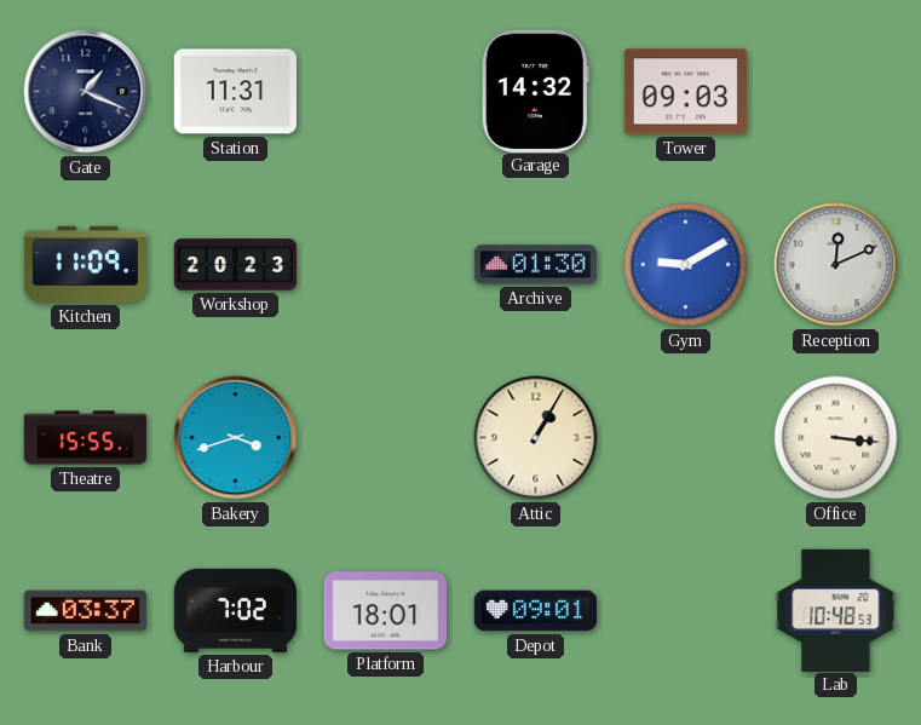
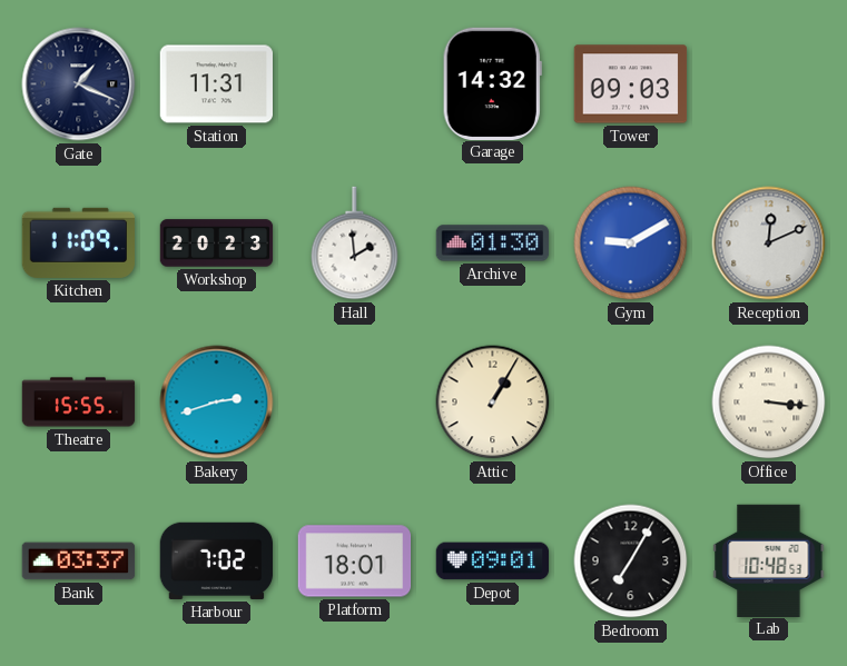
Hall: none -> 1:59
Bakery: 3:42 -> 2:42
Bedroom: none -> 7:05
